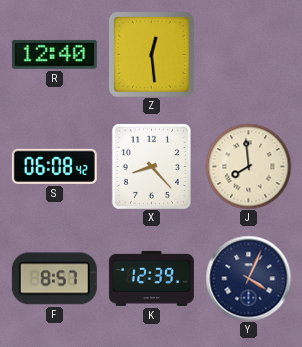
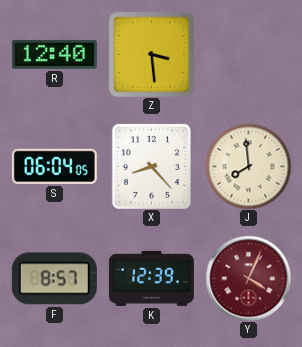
Z: 12:29 -> 3:29
S: 06:08 -> 06:04
Y dial: navy -> burgundy
